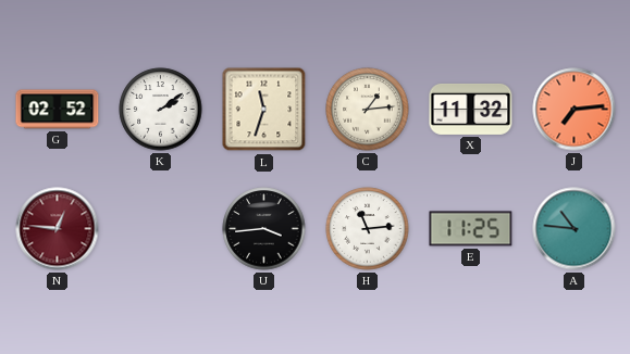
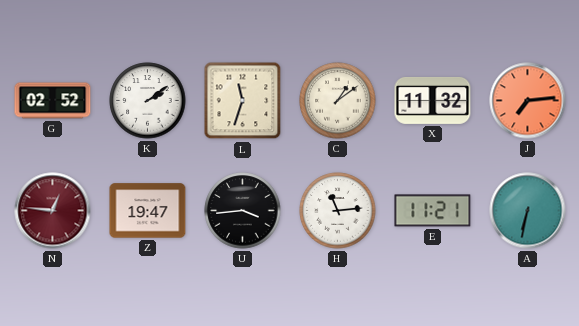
C: 1:14 -> 1:09
Z: none -> 19:47
E: 11:25 -> 11:21
A: 10:46 -> 6:32
